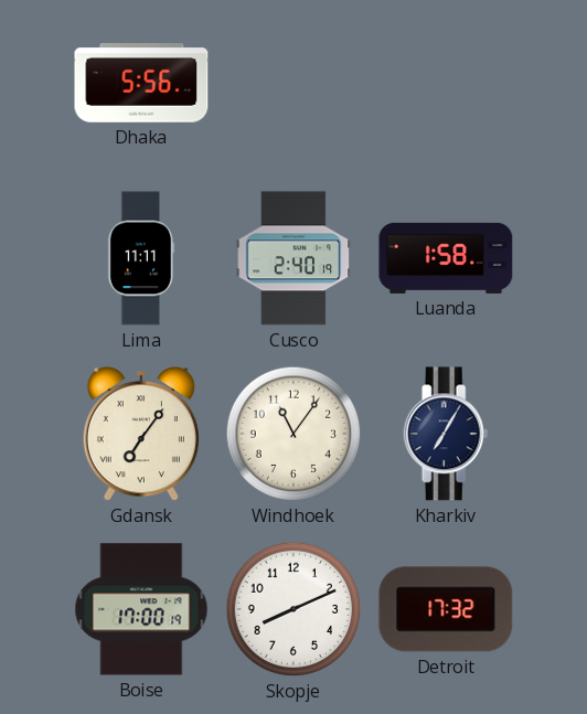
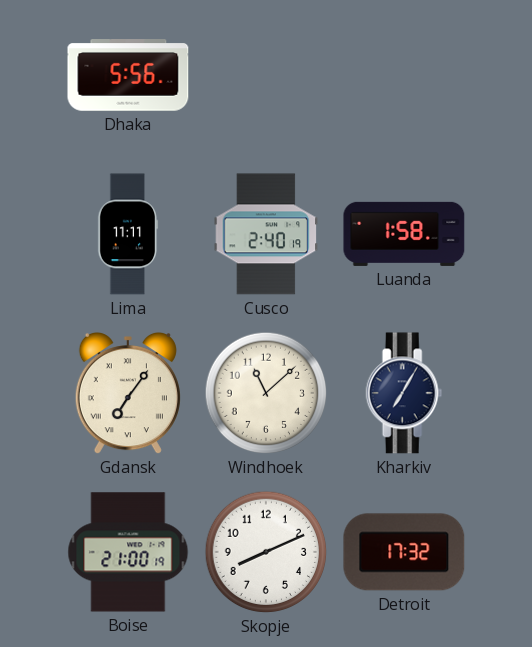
Windhoek: 11:06 -> 11:08
Boise: 17:00 -> 21:00
